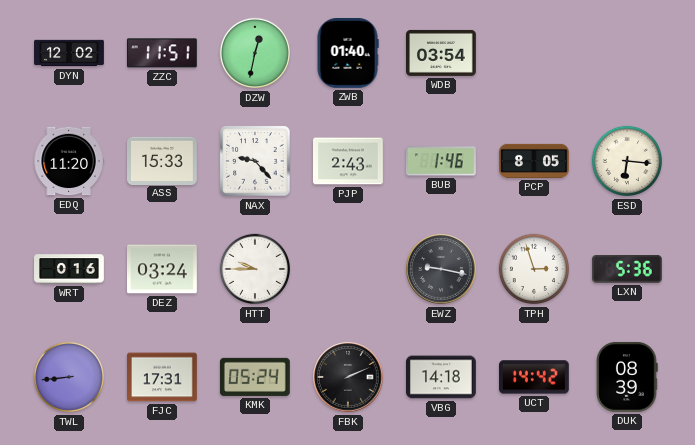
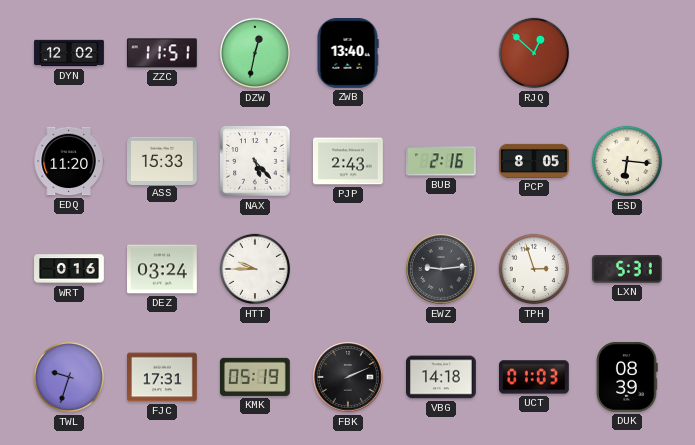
ZWB: 01:40 -> 13:40
WDB: 03:54 -> none
RJQ: none -> 12:52
NAX: 9:23 -> 5:23
BUB: 1:46 -> 2:16
EWZ: 9:17 -> 9:14
LXN: 5:36 -> 5:31
TWL: 8:44 -> 9:33
KMK: 05:24 -> 05:19
UCT: 14:42 -> 01:03
